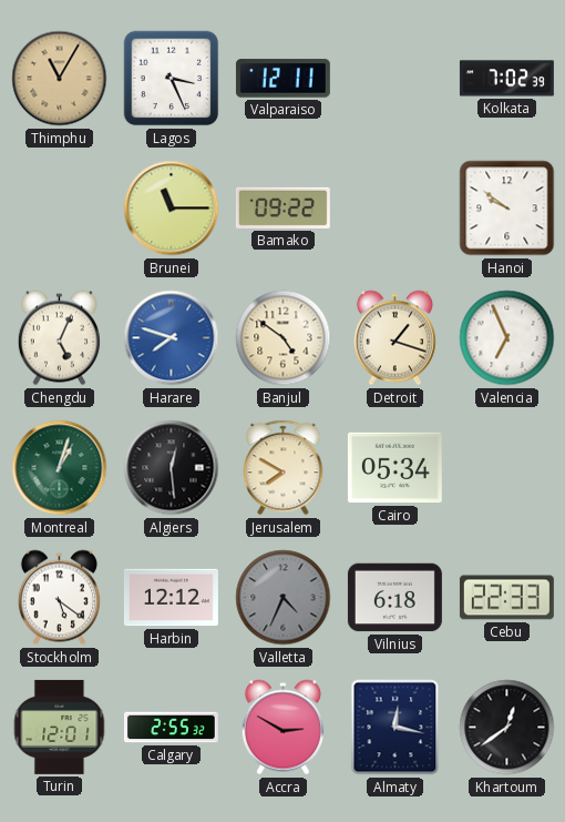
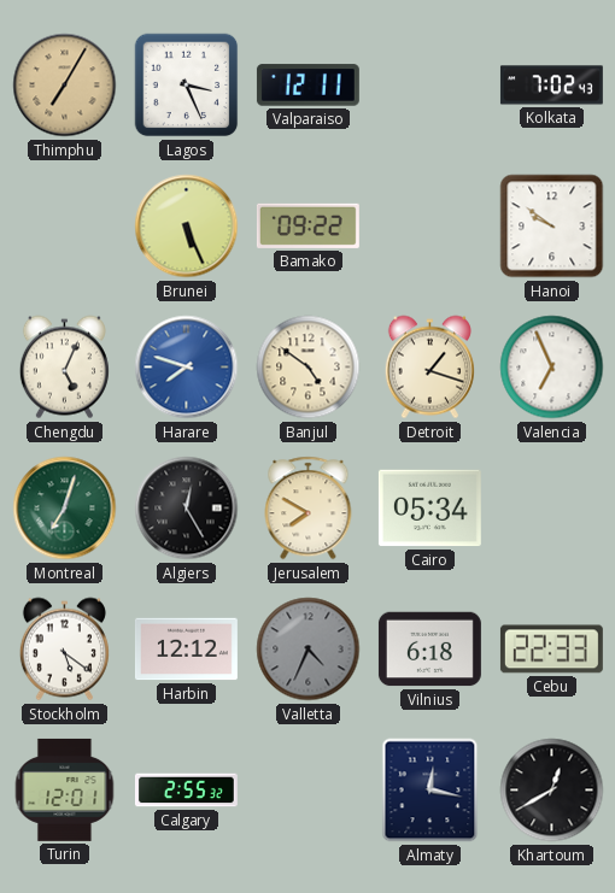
Thimphu: 11:05 -> 7:05
Kolkata: 7:02:39 -> 7:02:43
Brunei: 11:15 -> 5:26
Montreal: 1:03 -> 7:03
Algiers: 12:29 -> 12:25
Accra: 2:50 -> none
Khartoum: 12:39 -> 12:40
